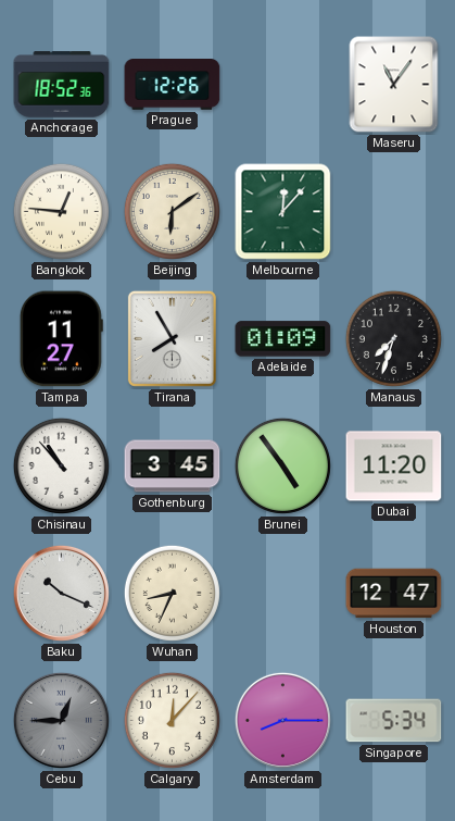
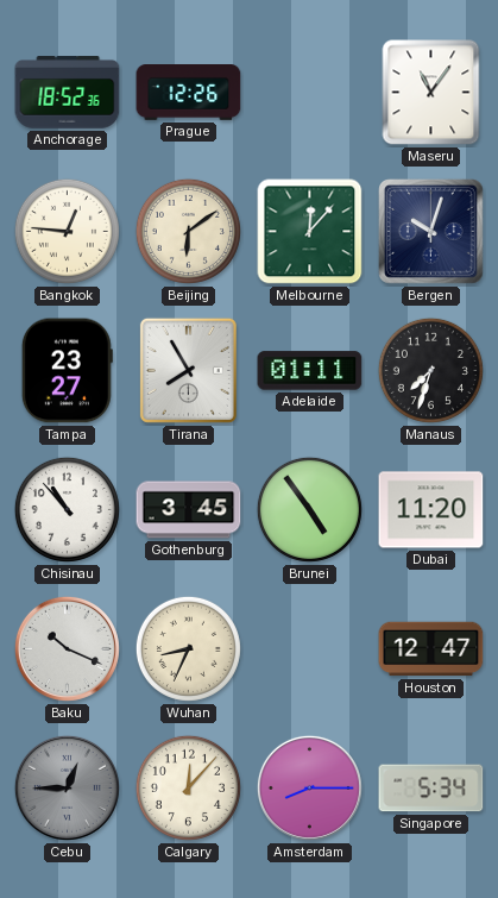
Bergen: none -> 10:03
Tampa: 11:27 -> 23:27
Adelaide: 01:09 -> 01:11
